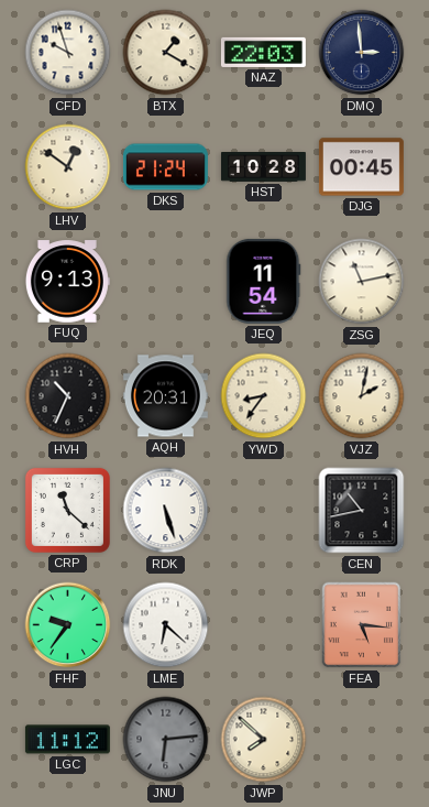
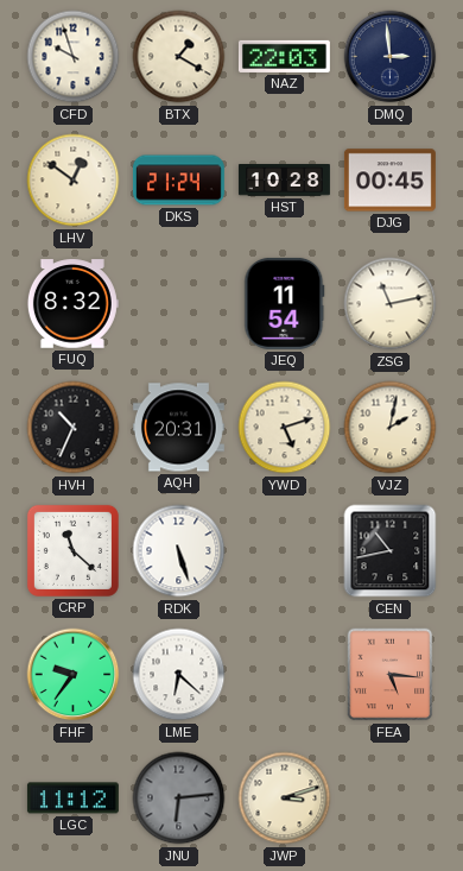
FUQ: 9:13 -> 8:32
YWD: 8:36 -> 5:12
JWP: 7:52 -> 3:12
